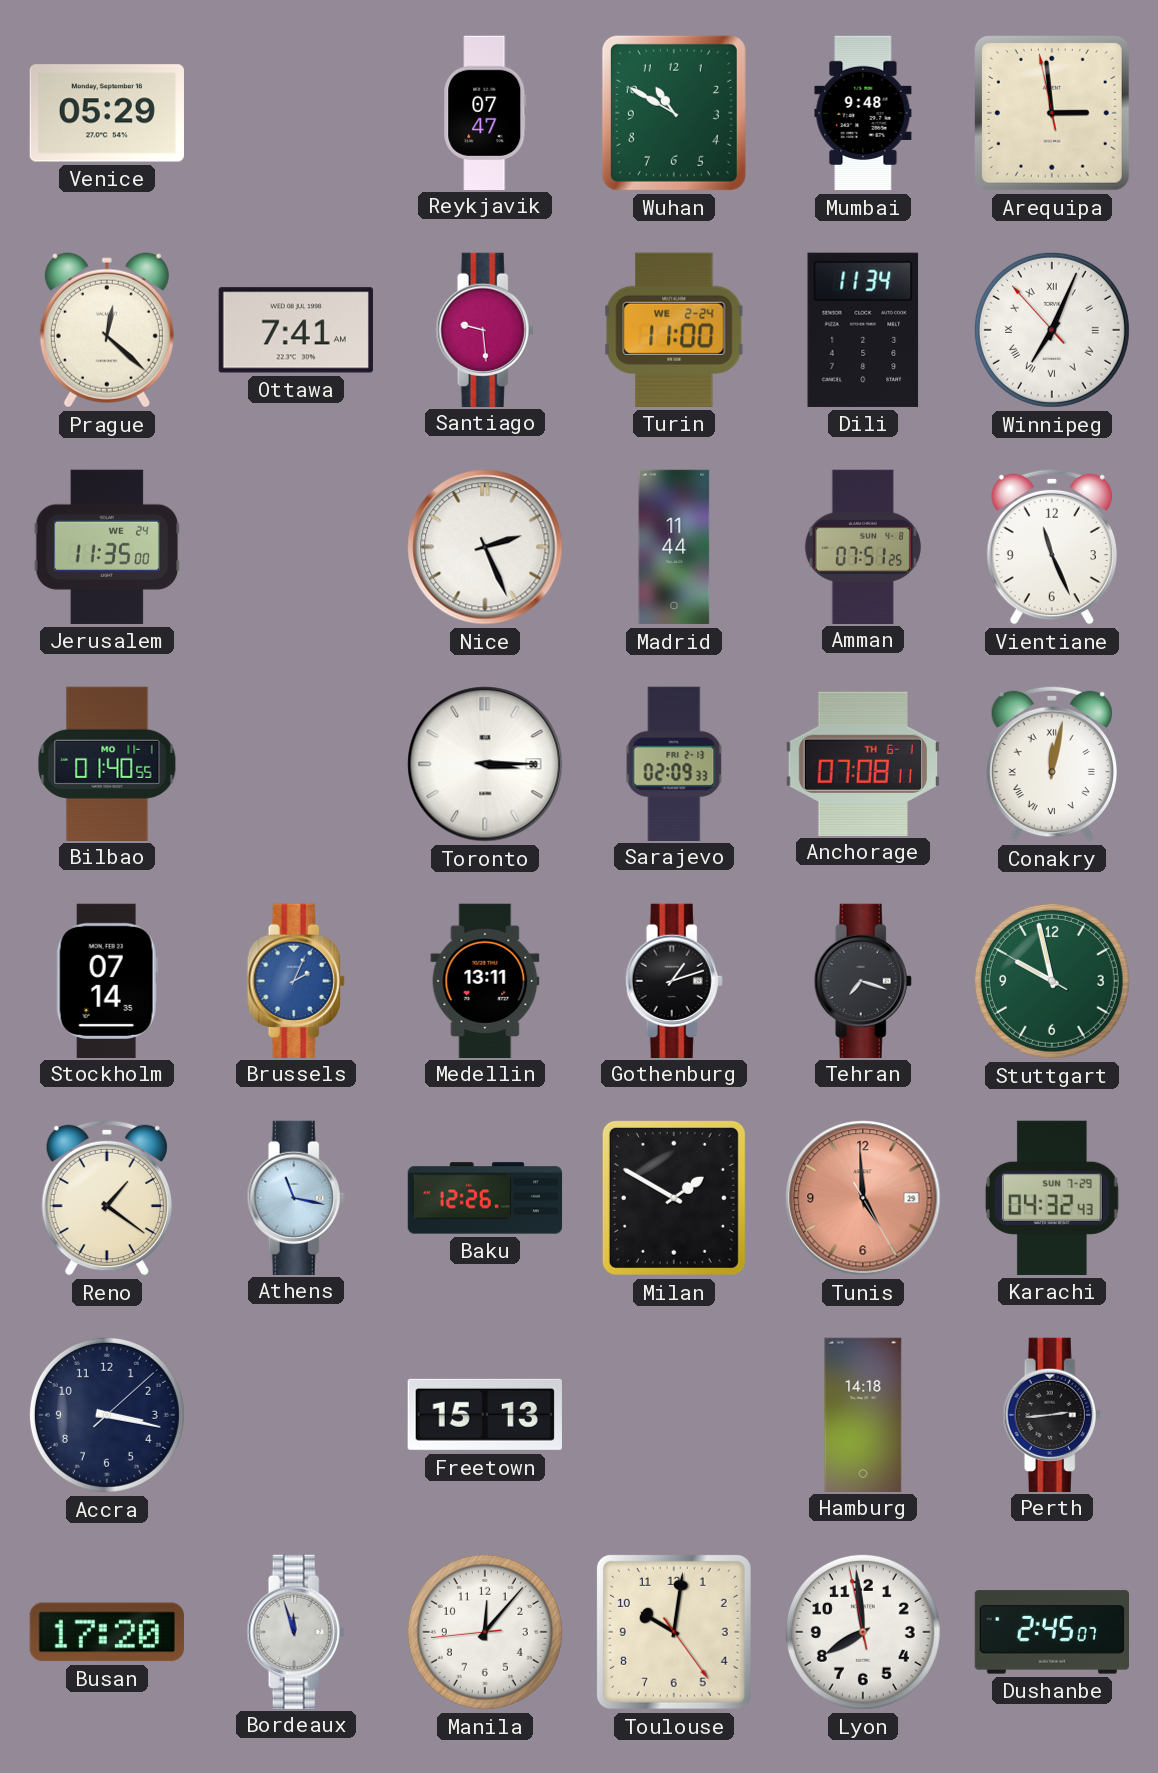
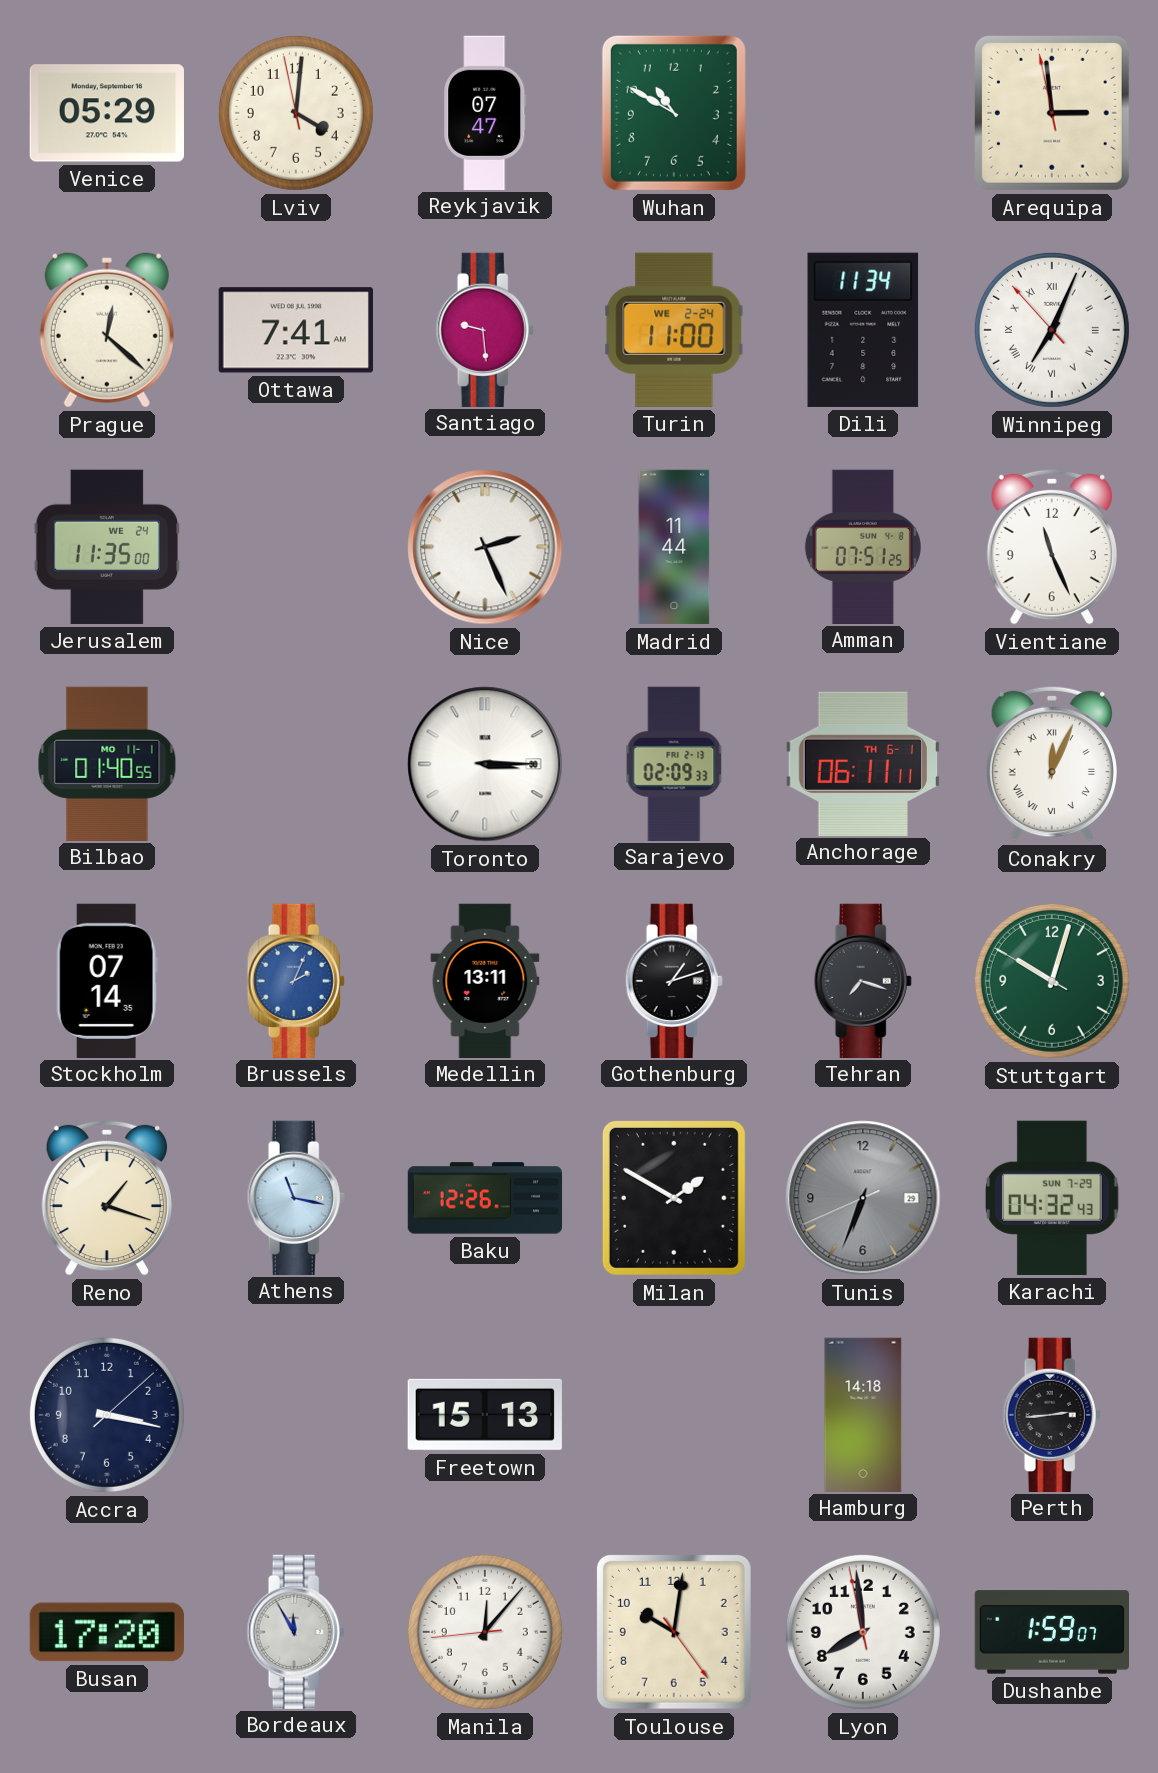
Lviv: none -> 4:00
Mumbai: 9:48 -> none
Anchorage: 07:08 -> 06:11
Conakry: 12:02 -> 12:04
Stuttgart: 9:57 -> 10:02
Reno: 1:21 -> 1:18
Tunis: 4:59 -> 6:33
Tunis dial: salmon -> grey
Bordeaux: 11:57 -> 11:55
Dushanbe: 2:45 -> 1:59
